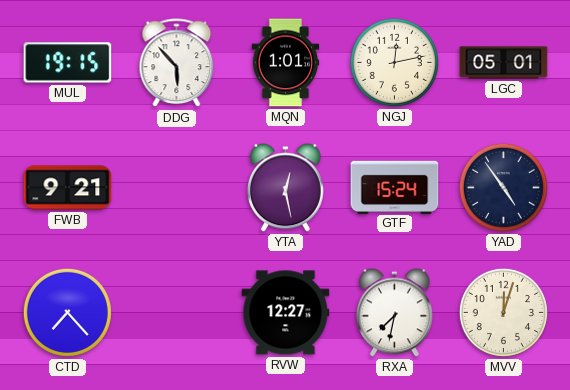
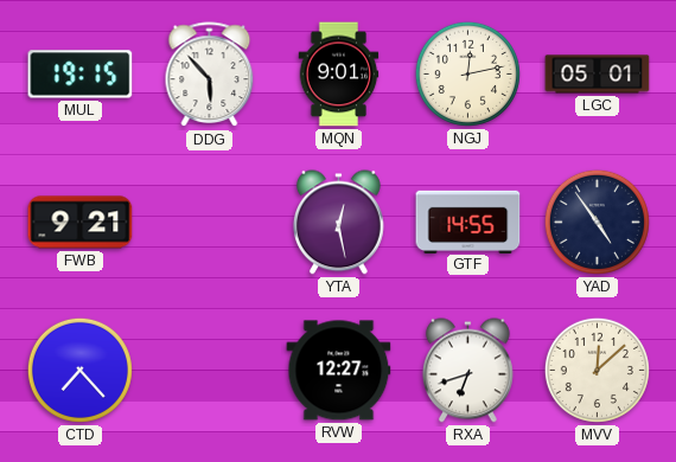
MQN: 1:01 -> 9:01
GTF: 15:24 -> 14:55
RXA: 7:32 -> 6:42
MVV: 12:03 -> 12:08
